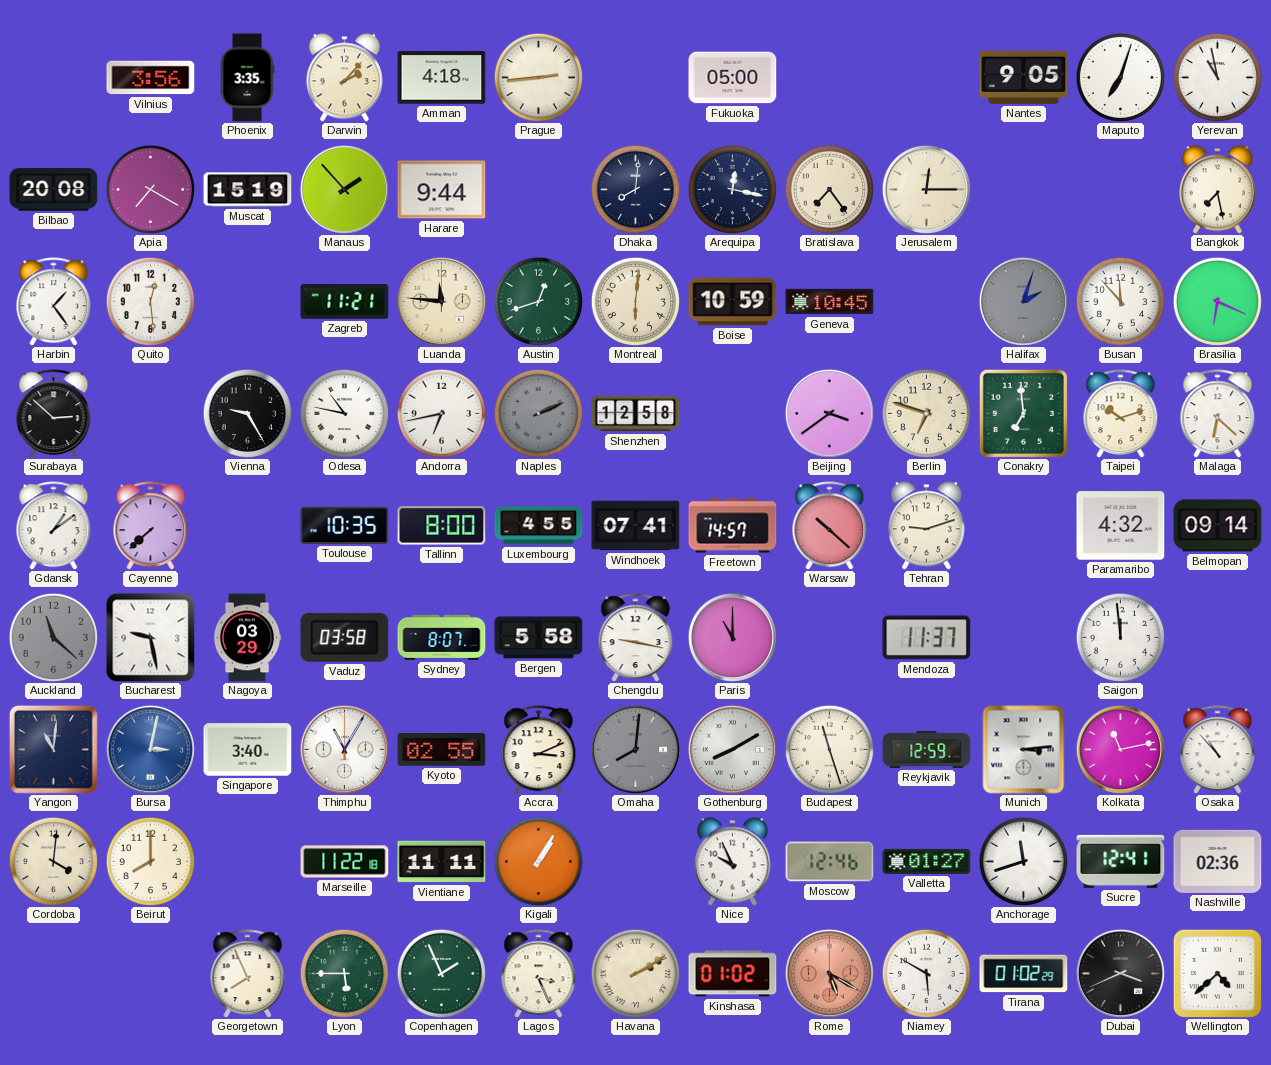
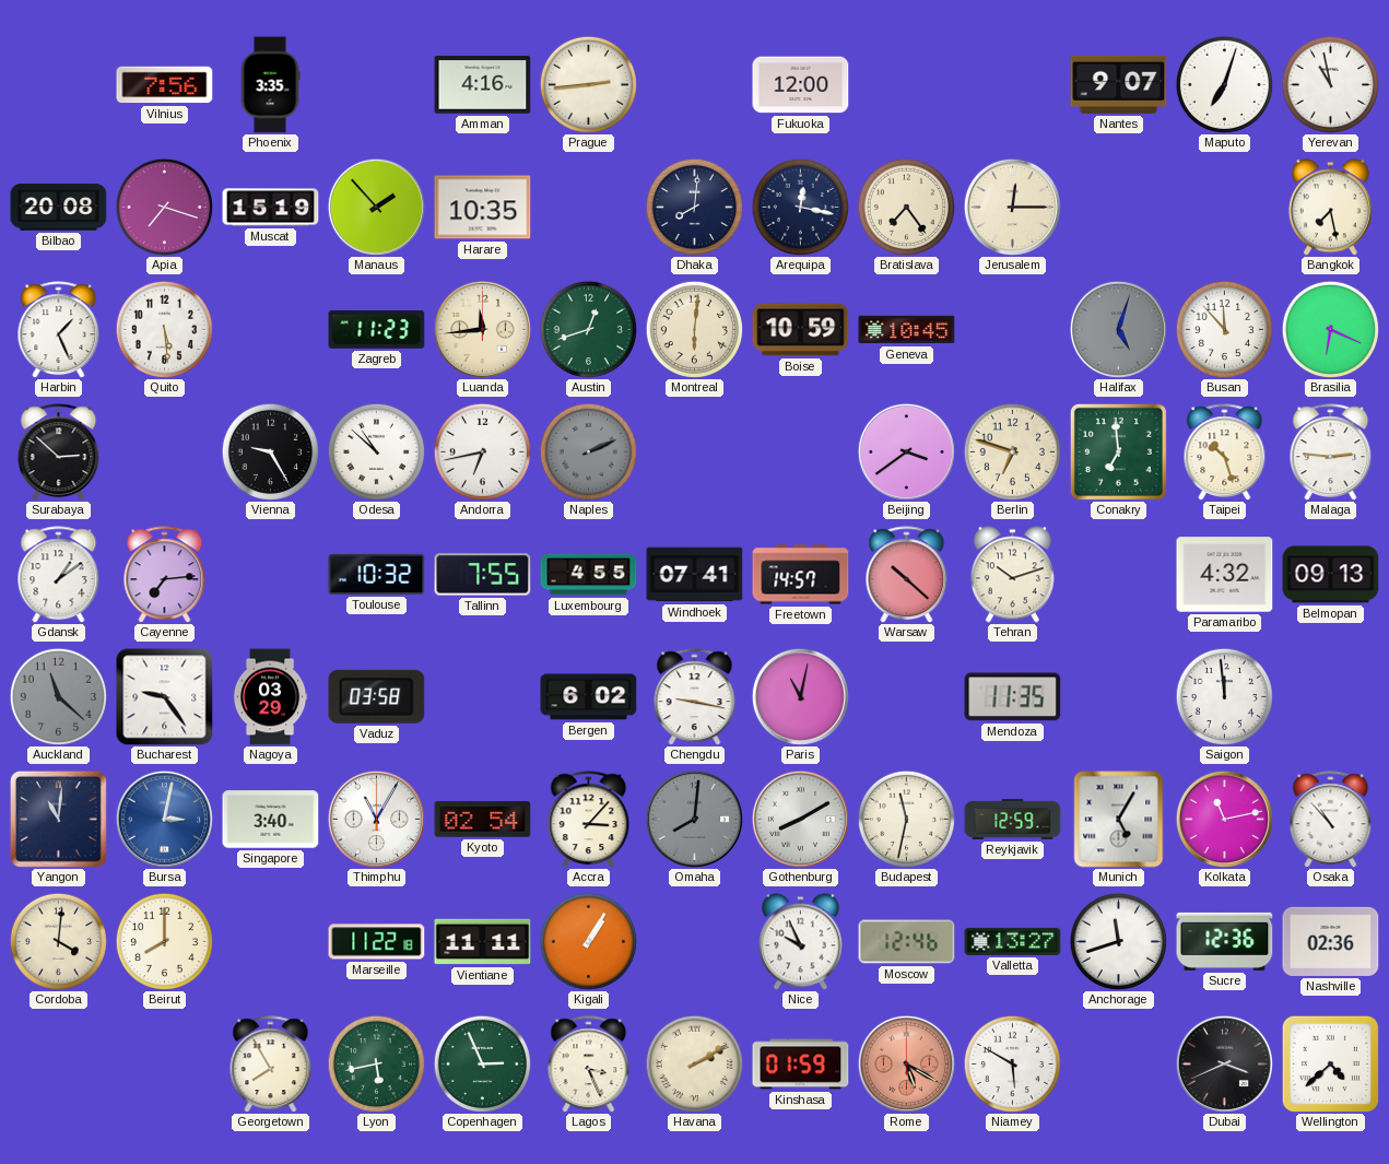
Vilnius: 3:56 -> 7:56
Darwin: 2:07 -> none
Amman: 4:18 -> 4:16
Fukuoka: 05:00 -> 12:00
Nantes: 9:05 -> 9:07
Apia: 7:20 -> 7:18
Harare: 9:44 -> 10:35
Harbin: 1:24 -> 1:26
Quito: 12:29 -> 5:29
Zagreb: 11:21 -> 11:23
Luanda: 11:46 -> 11:44
Halifax: 2:03 -> 5:03
Odesa: 10:47 -> 10:52
Shenzhen: 12:58 -> none
Taipei: 10:12 -> 10:27
Malaga: 6:22 -> 2:46
Cayenne: 7:38 -> 7:14
Toulouse: 10:35 -> 10:32
Tallinn: 8:00 -> 7:55
Tehran: 9:12 -> 10:12
Belmopan: 09:14 -> 09:13
Bucharest: 9:28 -> 9:24
Sydney: 8:07 -> none
Bergen: 5:58 -> 6:02
Paris: 11:00 -> 11:02
Mendoza: 11:37 -> 11:35
Kyoto: 02:55 -> 02:54
Accra: 3:11 -> 3:07
Budapest: 11:27 -> 11:32
Munich: 3:14 -> 5:05
Valletta: 01:27 -> 13:27
Sucre: 12:41 -> 12:36
Georgetown: 7:56 -> 7:55
Lyon: 5:45 -> 5:43
Copenhagen: 1:56 -> 2:56
Kinshasa: 01:02 -> 01:59
Tirana: 01:02 -> none
